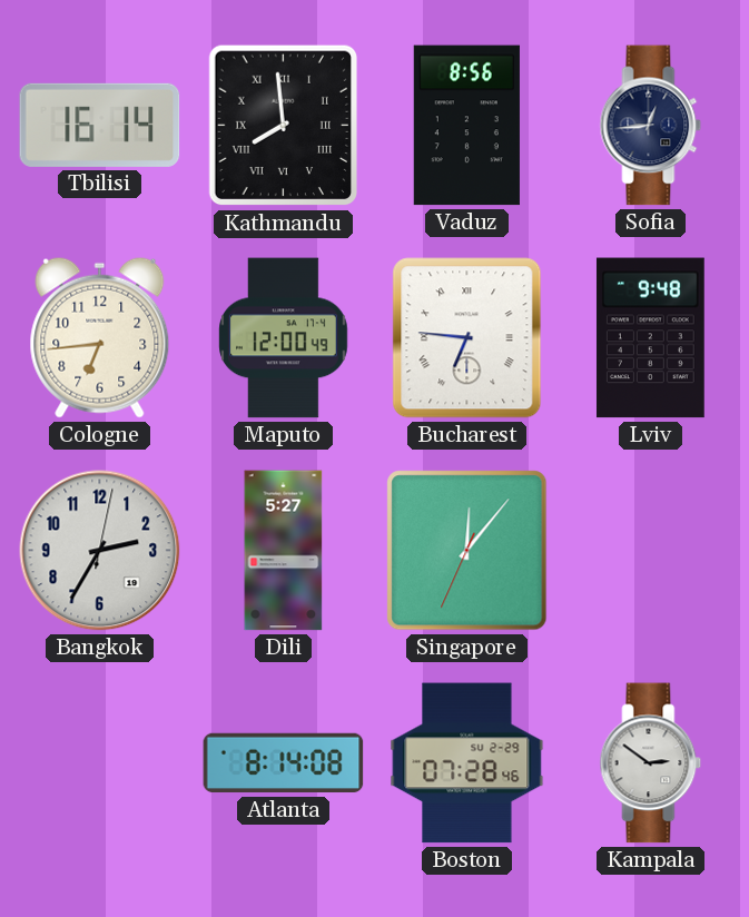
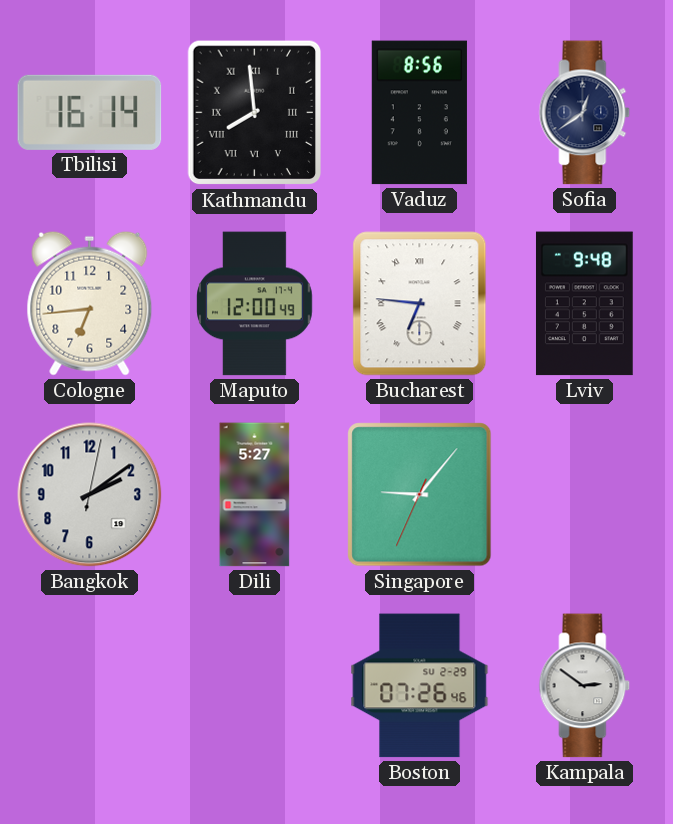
Sofia: 12:44 -> 12:39
Bangkok: 2:35 -> 2:09
Singapore: 12:06 -> 9:06
Atlanta: 8:14 -> none
Boston: 07:28 -> 07:26
